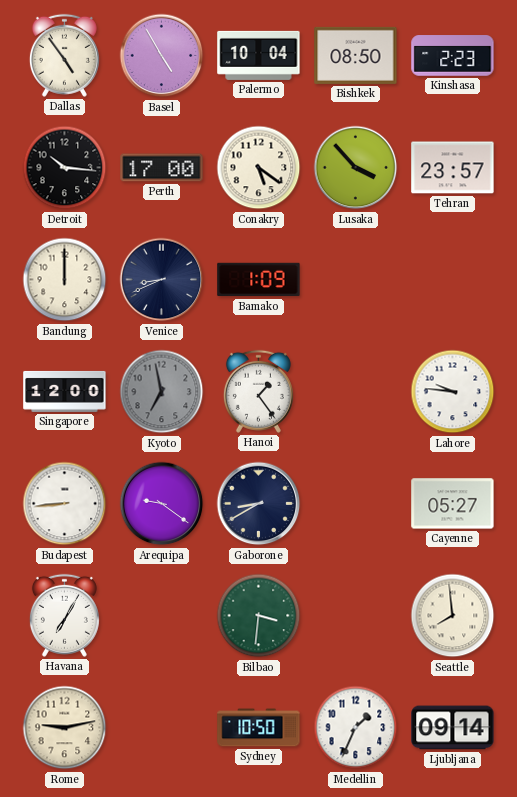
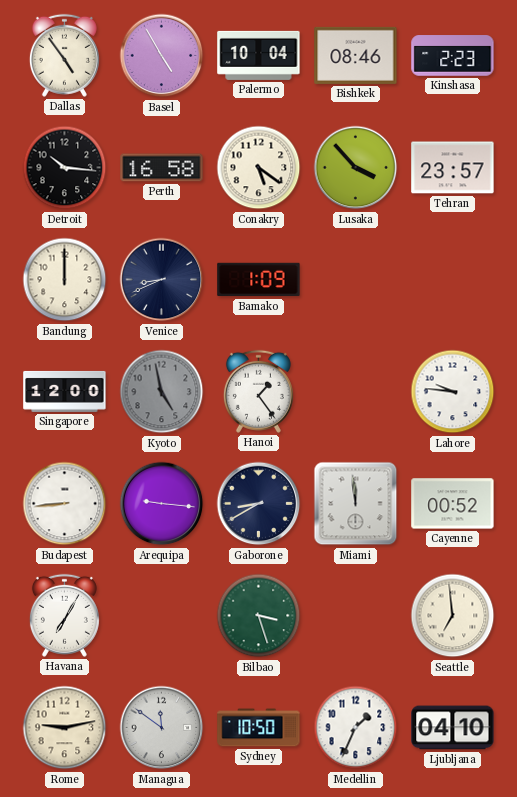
Bishkek: 08:50 -> 08:46
Perth: 17:00 -> 16:58
Kyoto: 6:58 -> 4:58
Arequipa: 9:21 -> 9:16
Miami: none -> 11:59
Cayenne: 05:27 -> 00:52
Bilbao: 3:31 -> 3:27
Seattle: 7:59 -> 6:59
Managua: none -> 11:51
Ljubljana: 09:14 -> 04:10
